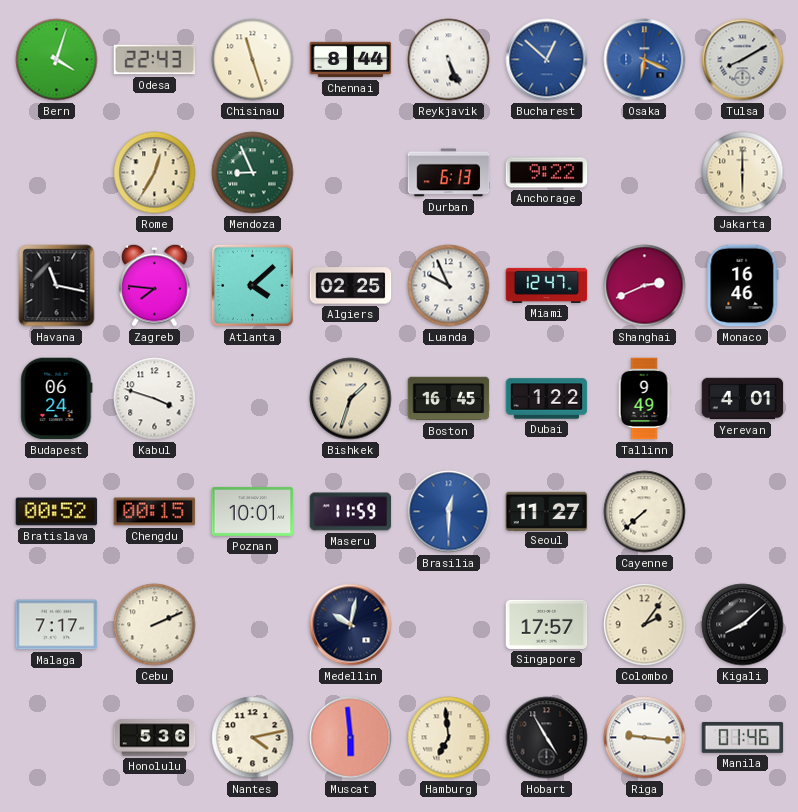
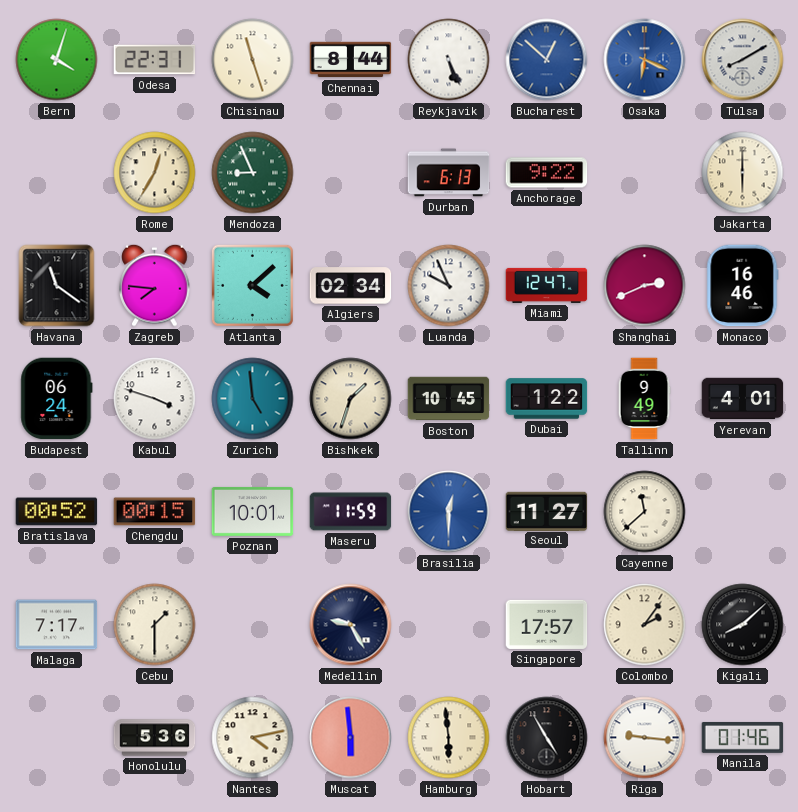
Odesa: 22:43 -> 22:31
Havana: 11:17 -> 11:21
Algiers: 02:25 -> 02:34
Zurich: none -> 4:59
Boston: 16:45 -> 10:45
Cayenne: 7:38 -> 11:38
Cebu: 2:11 -> 1:30
Medellin: 10:02 -> 9:25
Hamburg: 6:59 -> 5:59
